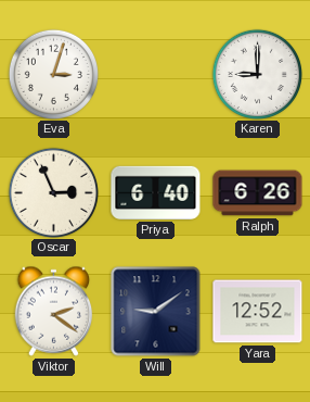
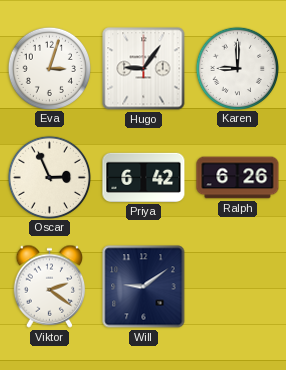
Hugo: none -> 9:06
Priya: 6:40 -> 6:42
Yara: 12:52 -> none
